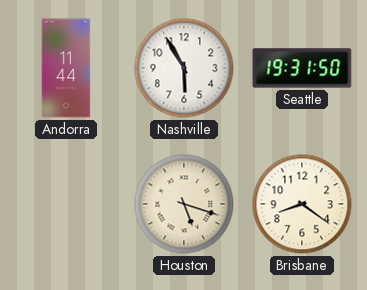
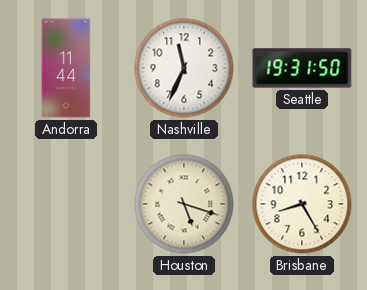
Nashville: 5:55 -> 11:34
Brisbane: 8:21 -> 8:25
